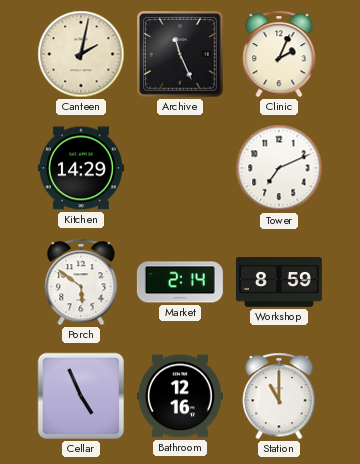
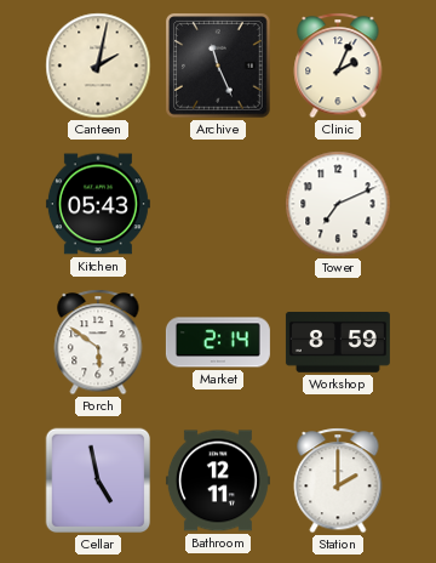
Kitchen: 14:29 -> 05:43
Cellar: 4:56 -> 4:58
Bathroom: 12:16 -> 12:11
Station: 11:00 -> 2:00
